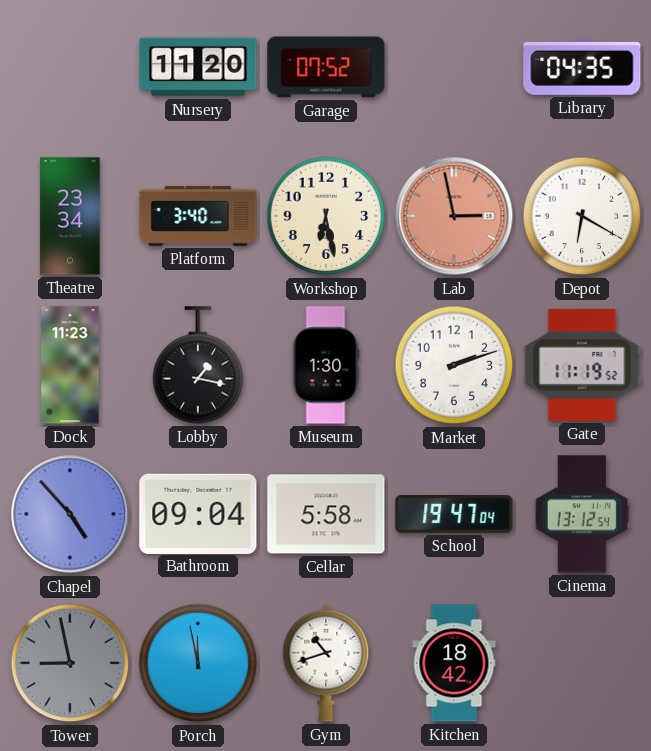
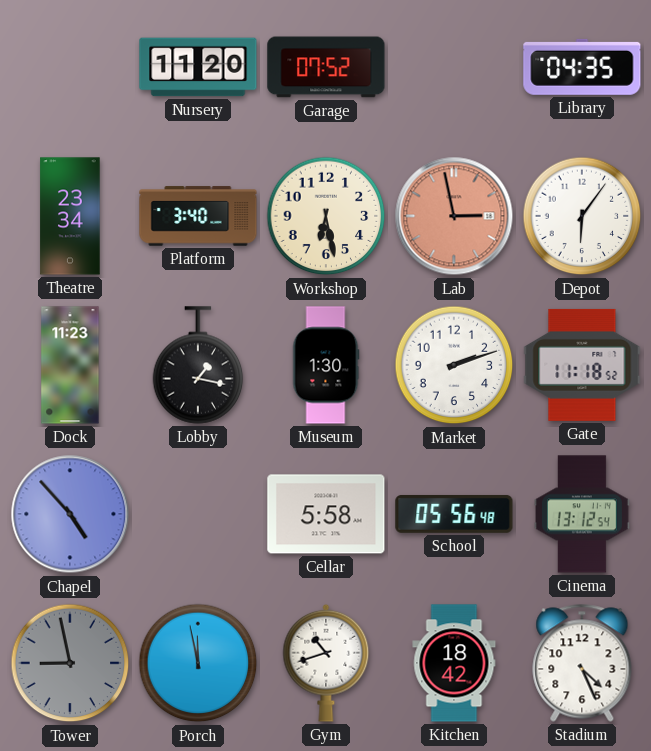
Depot: 6:20 -> 6:06
Gate: 11:19 -> 11:18
Bathroom: 09:04 -> none
School: 19:47 -> 05:56
Stadium: none -> 4:26
